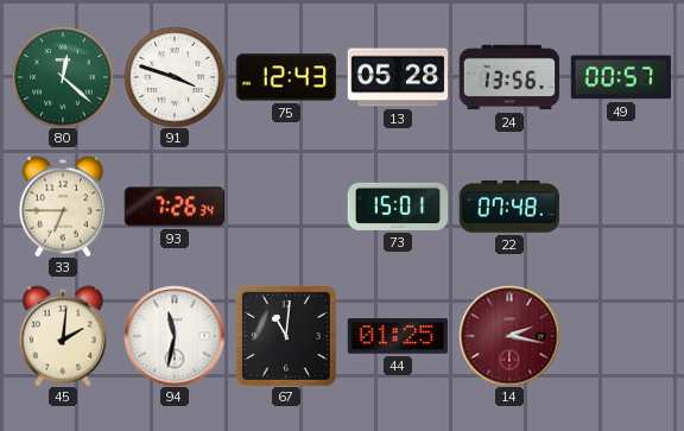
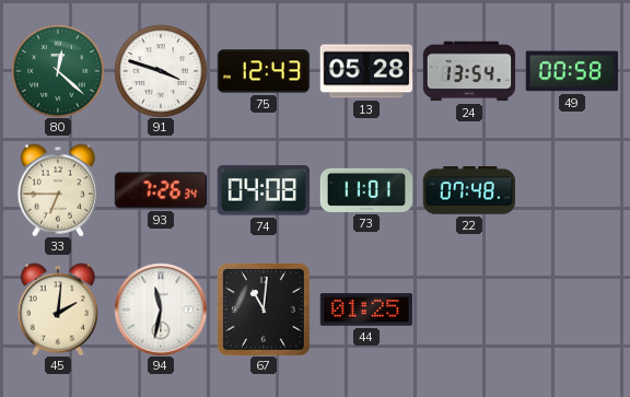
24: 13:56 -> 13:54
49: 00:57 -> 00:58
74: none -> 04:08
73: 15:01 -> 11:01
14: 2:17 -> none
